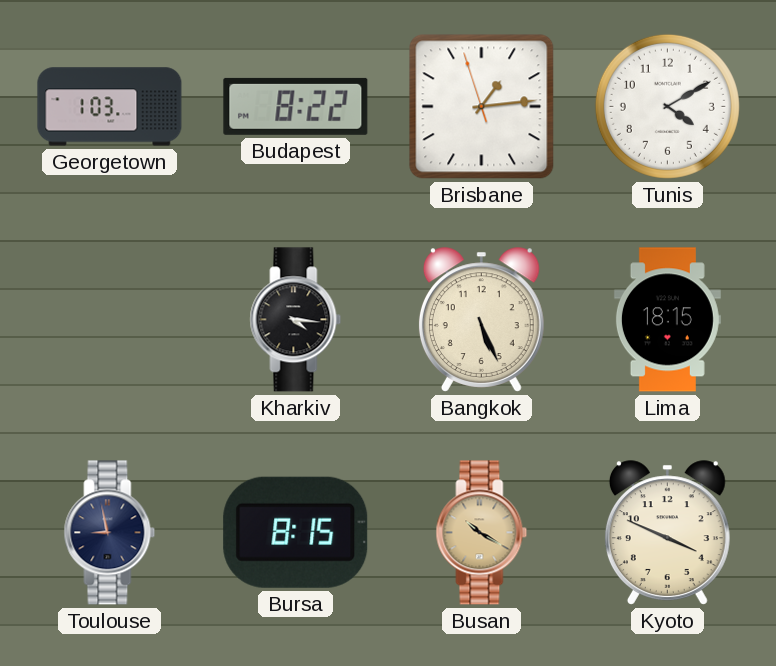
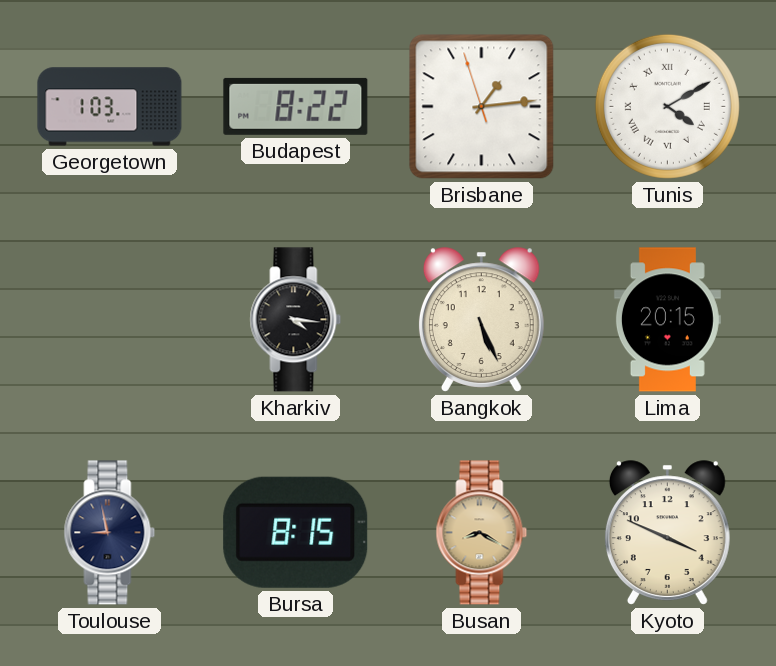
Tunis numerals: Arabic -> Roman
Lima: 18:15 -> 20:15
Busan: 10:20 -> 8:20
